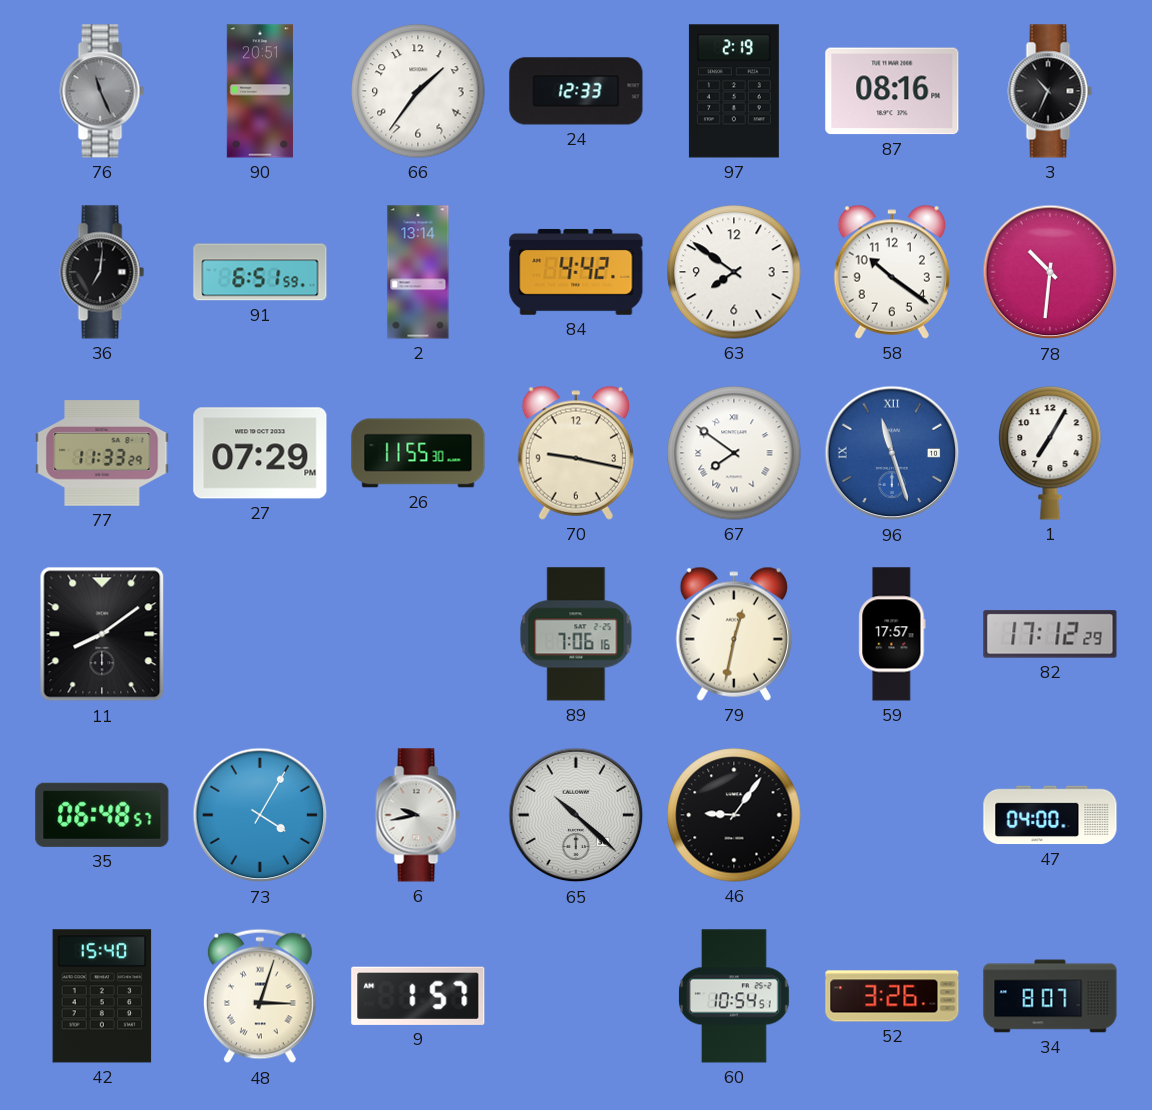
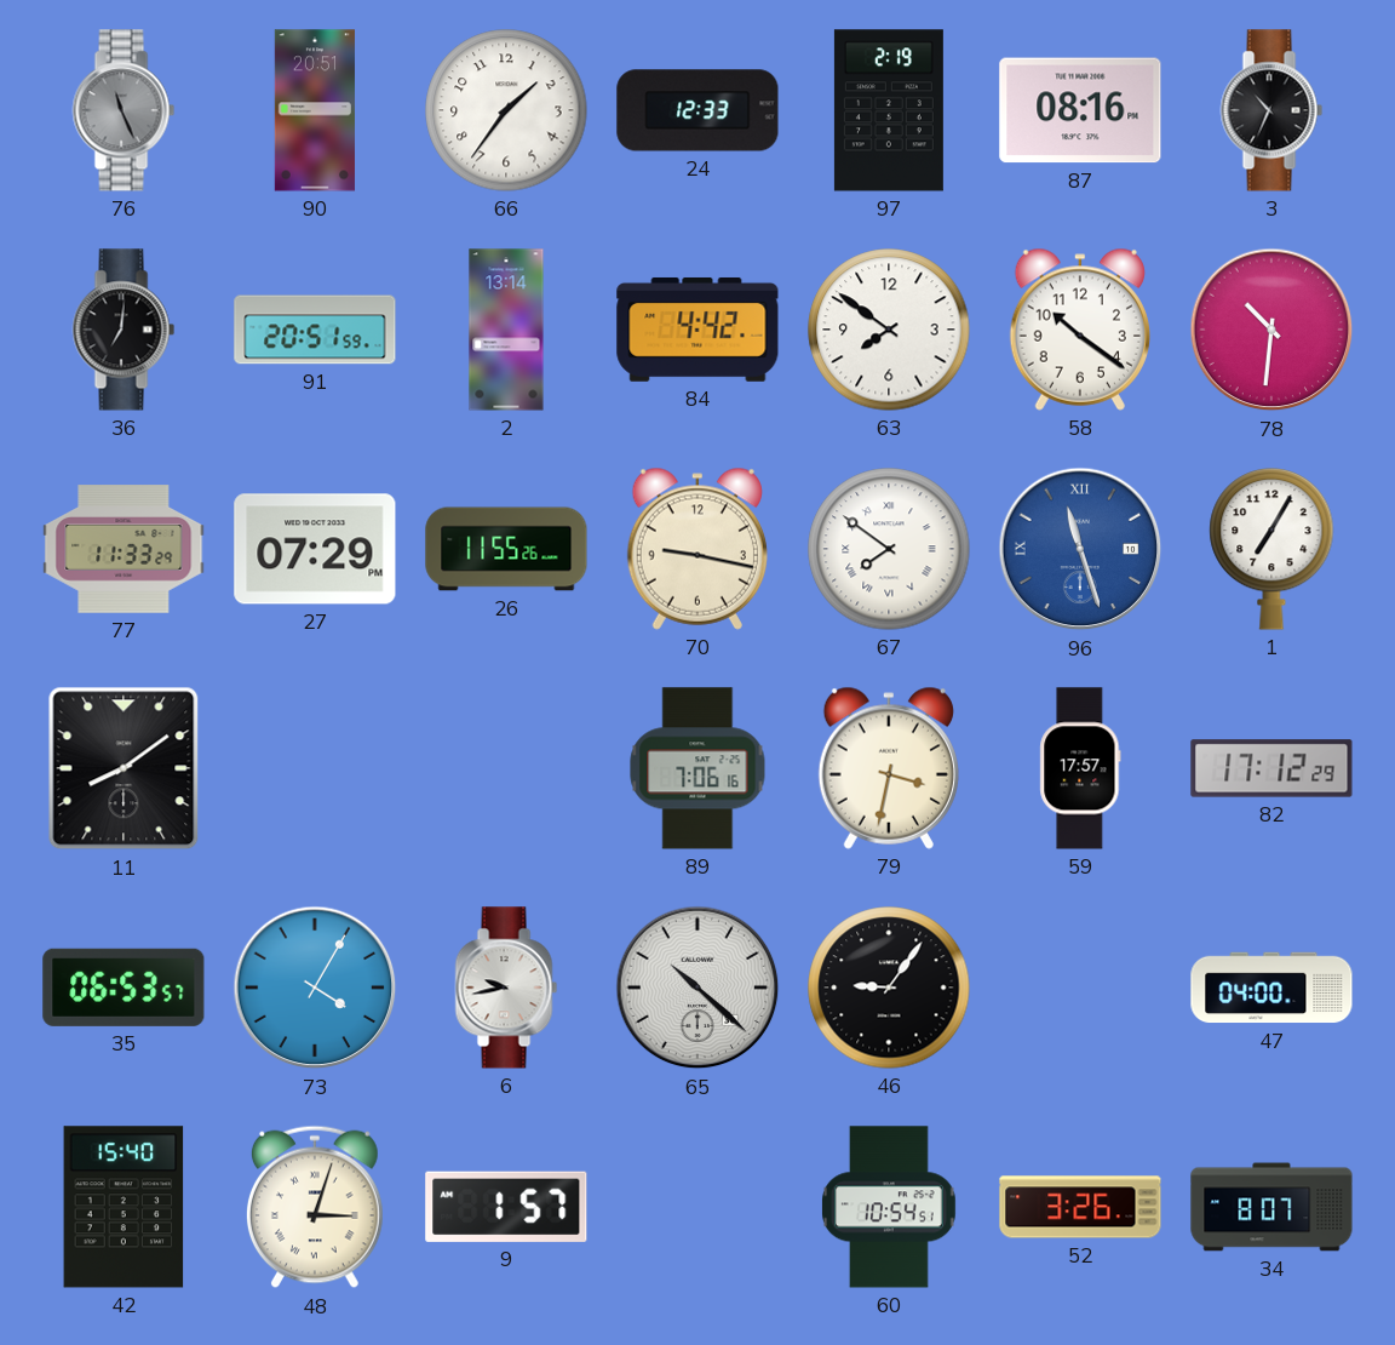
91: 6:51 -> 20:51
26: 11:55:30 -> 11:55:26
79: 12:32 -> 3:32
35: 06:48 -> 06:53
